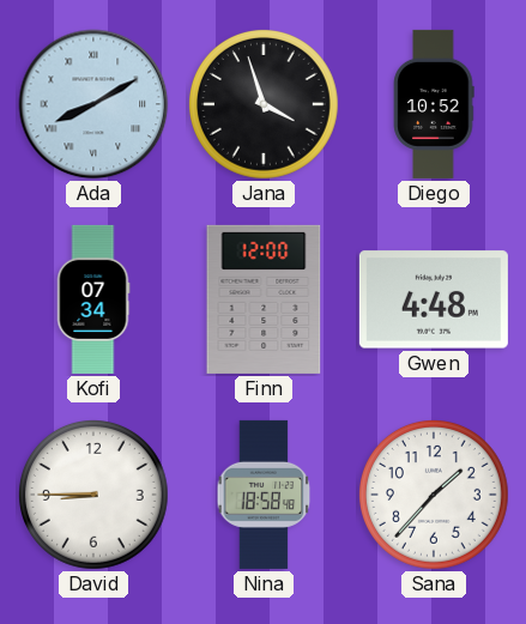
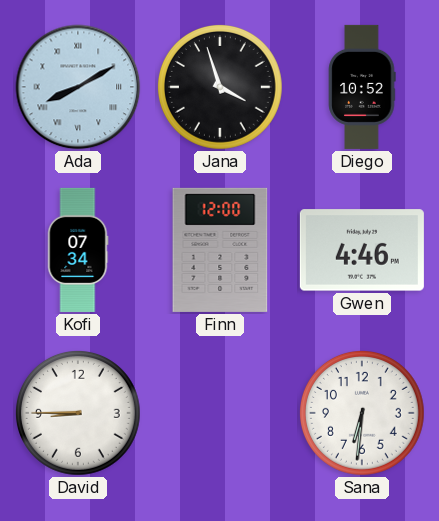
Gwen: 4:48 -> 4:46
Nina: 18:58 -> none
Sana: 1:37 -> 6:31
